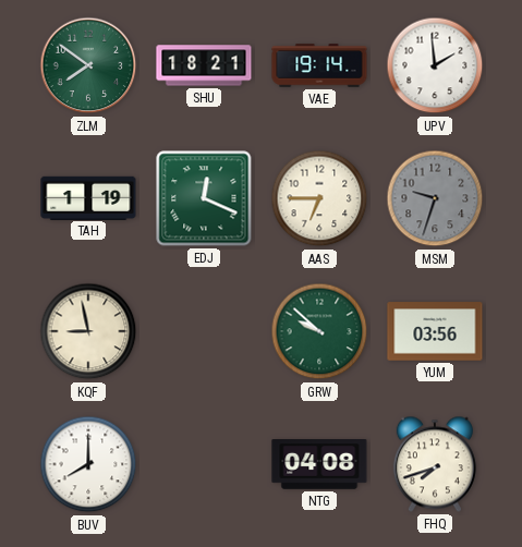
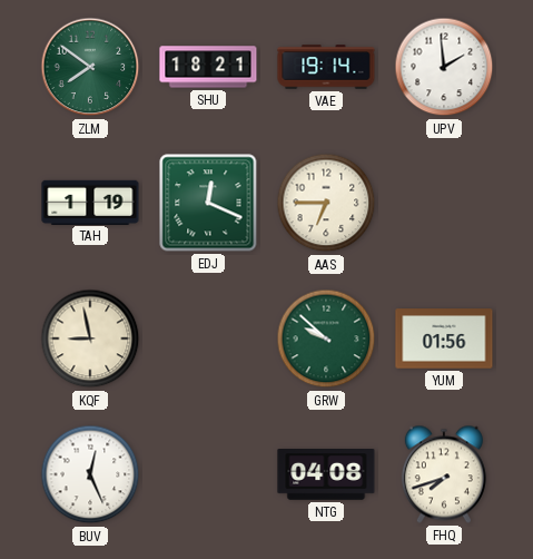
MSM: 9:33 -> none
YUM: 03:56 -> 01:56
BUV: 8:00 -> 12:26
